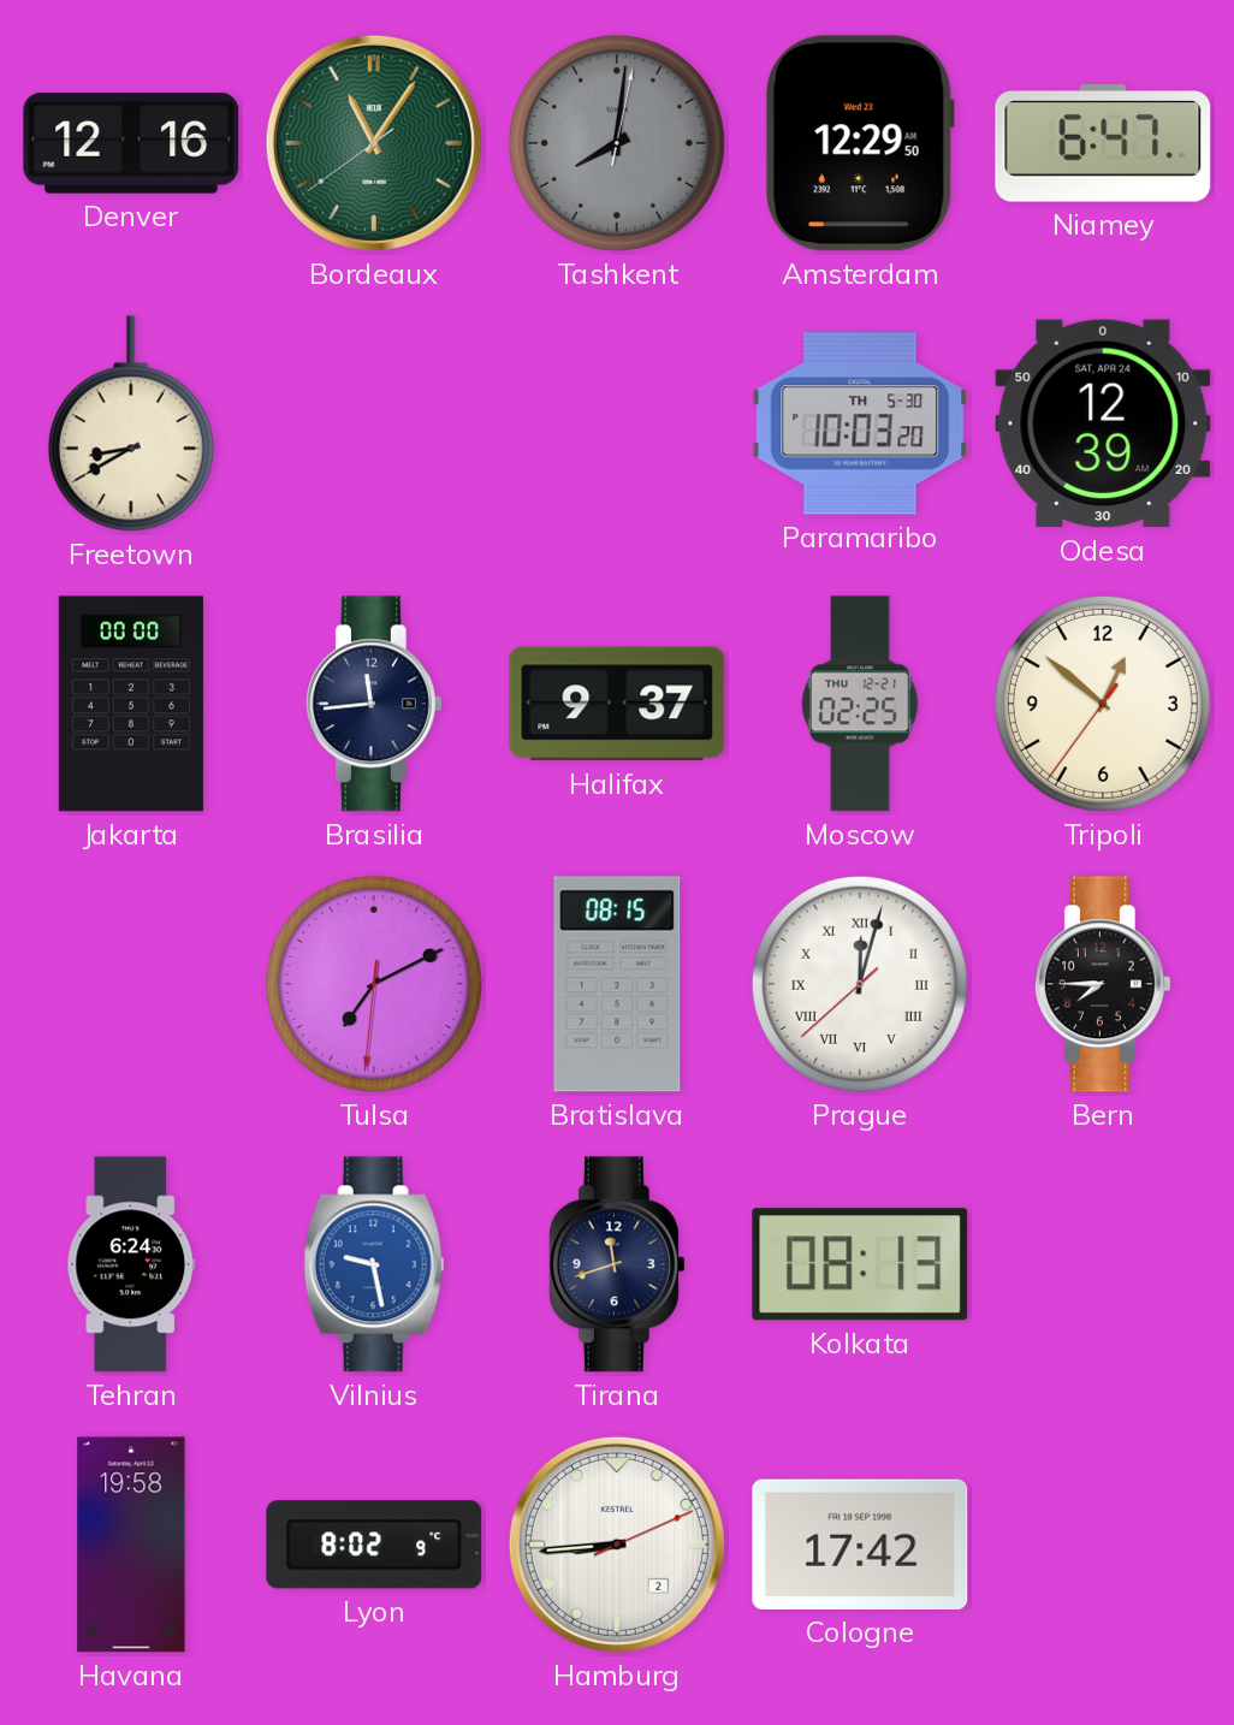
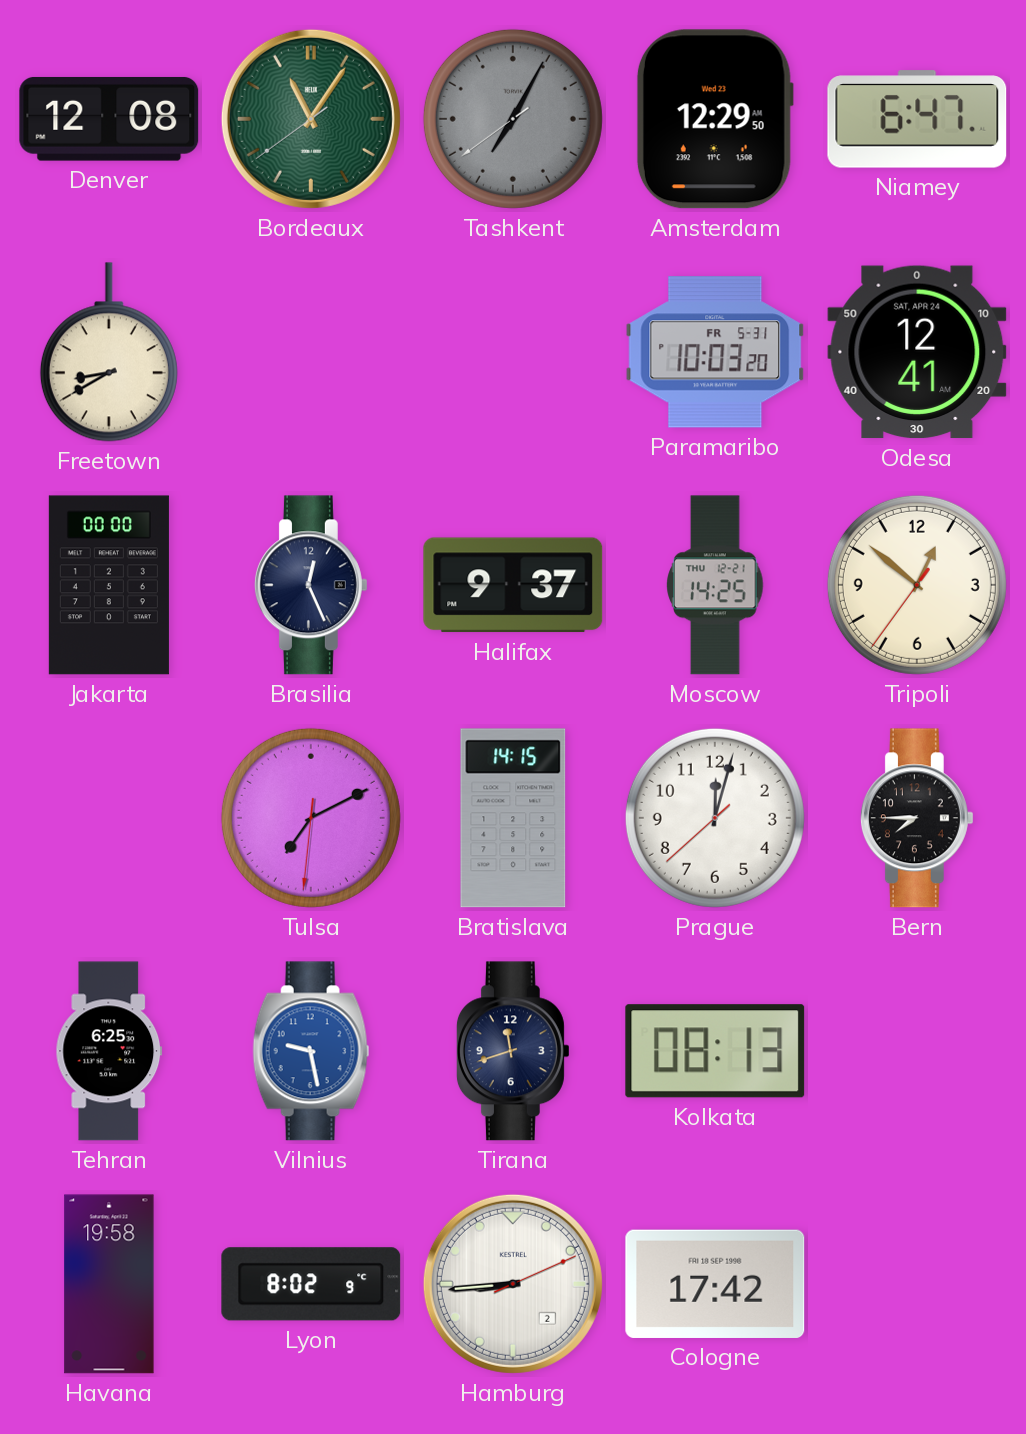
Denver: 12:16 -> 12:08
Tashkent: 8:01 -> 7:04
Paramaribo date: TH 5-30 -> FR 5-31
Odesa: 12:39 -> 12:41
Brasilia: 11:44 -> 12:26
Moscow: 02:25 -> 14:25
Bratislava: 08:15 -> 14:15
Prague numerals: Roman -> Arabic
Tehran: 6:24 -> 6:25
